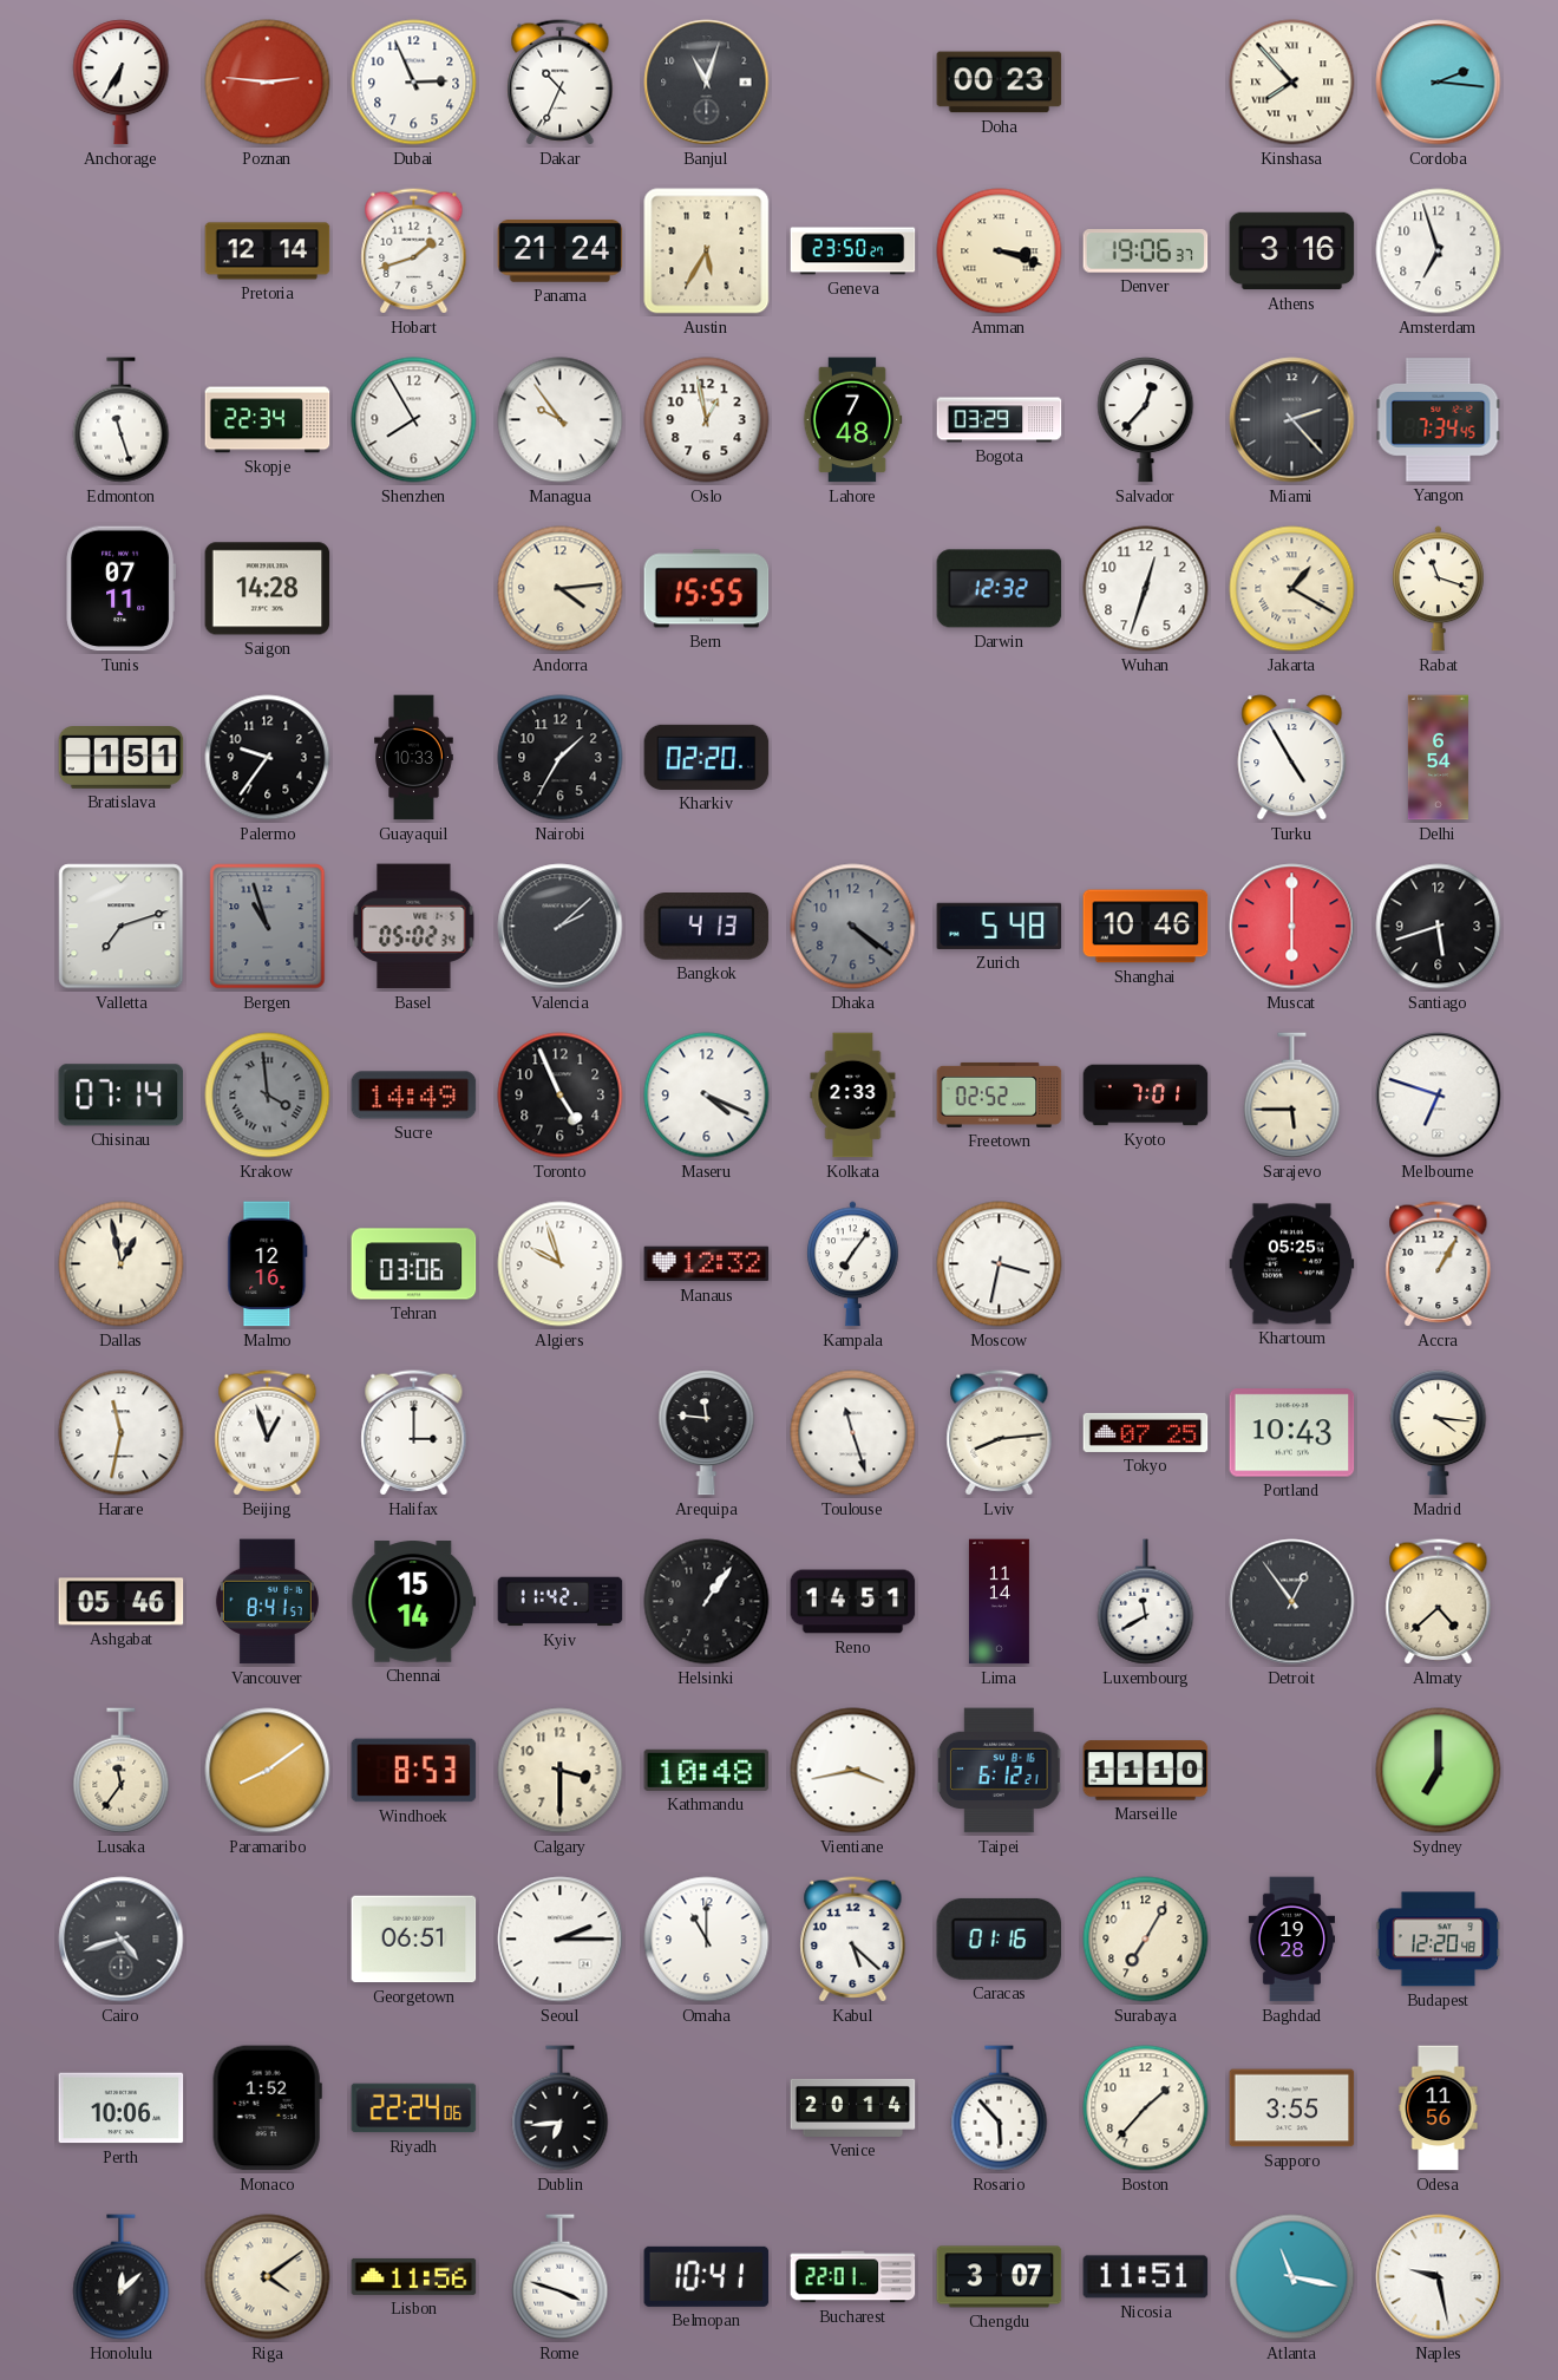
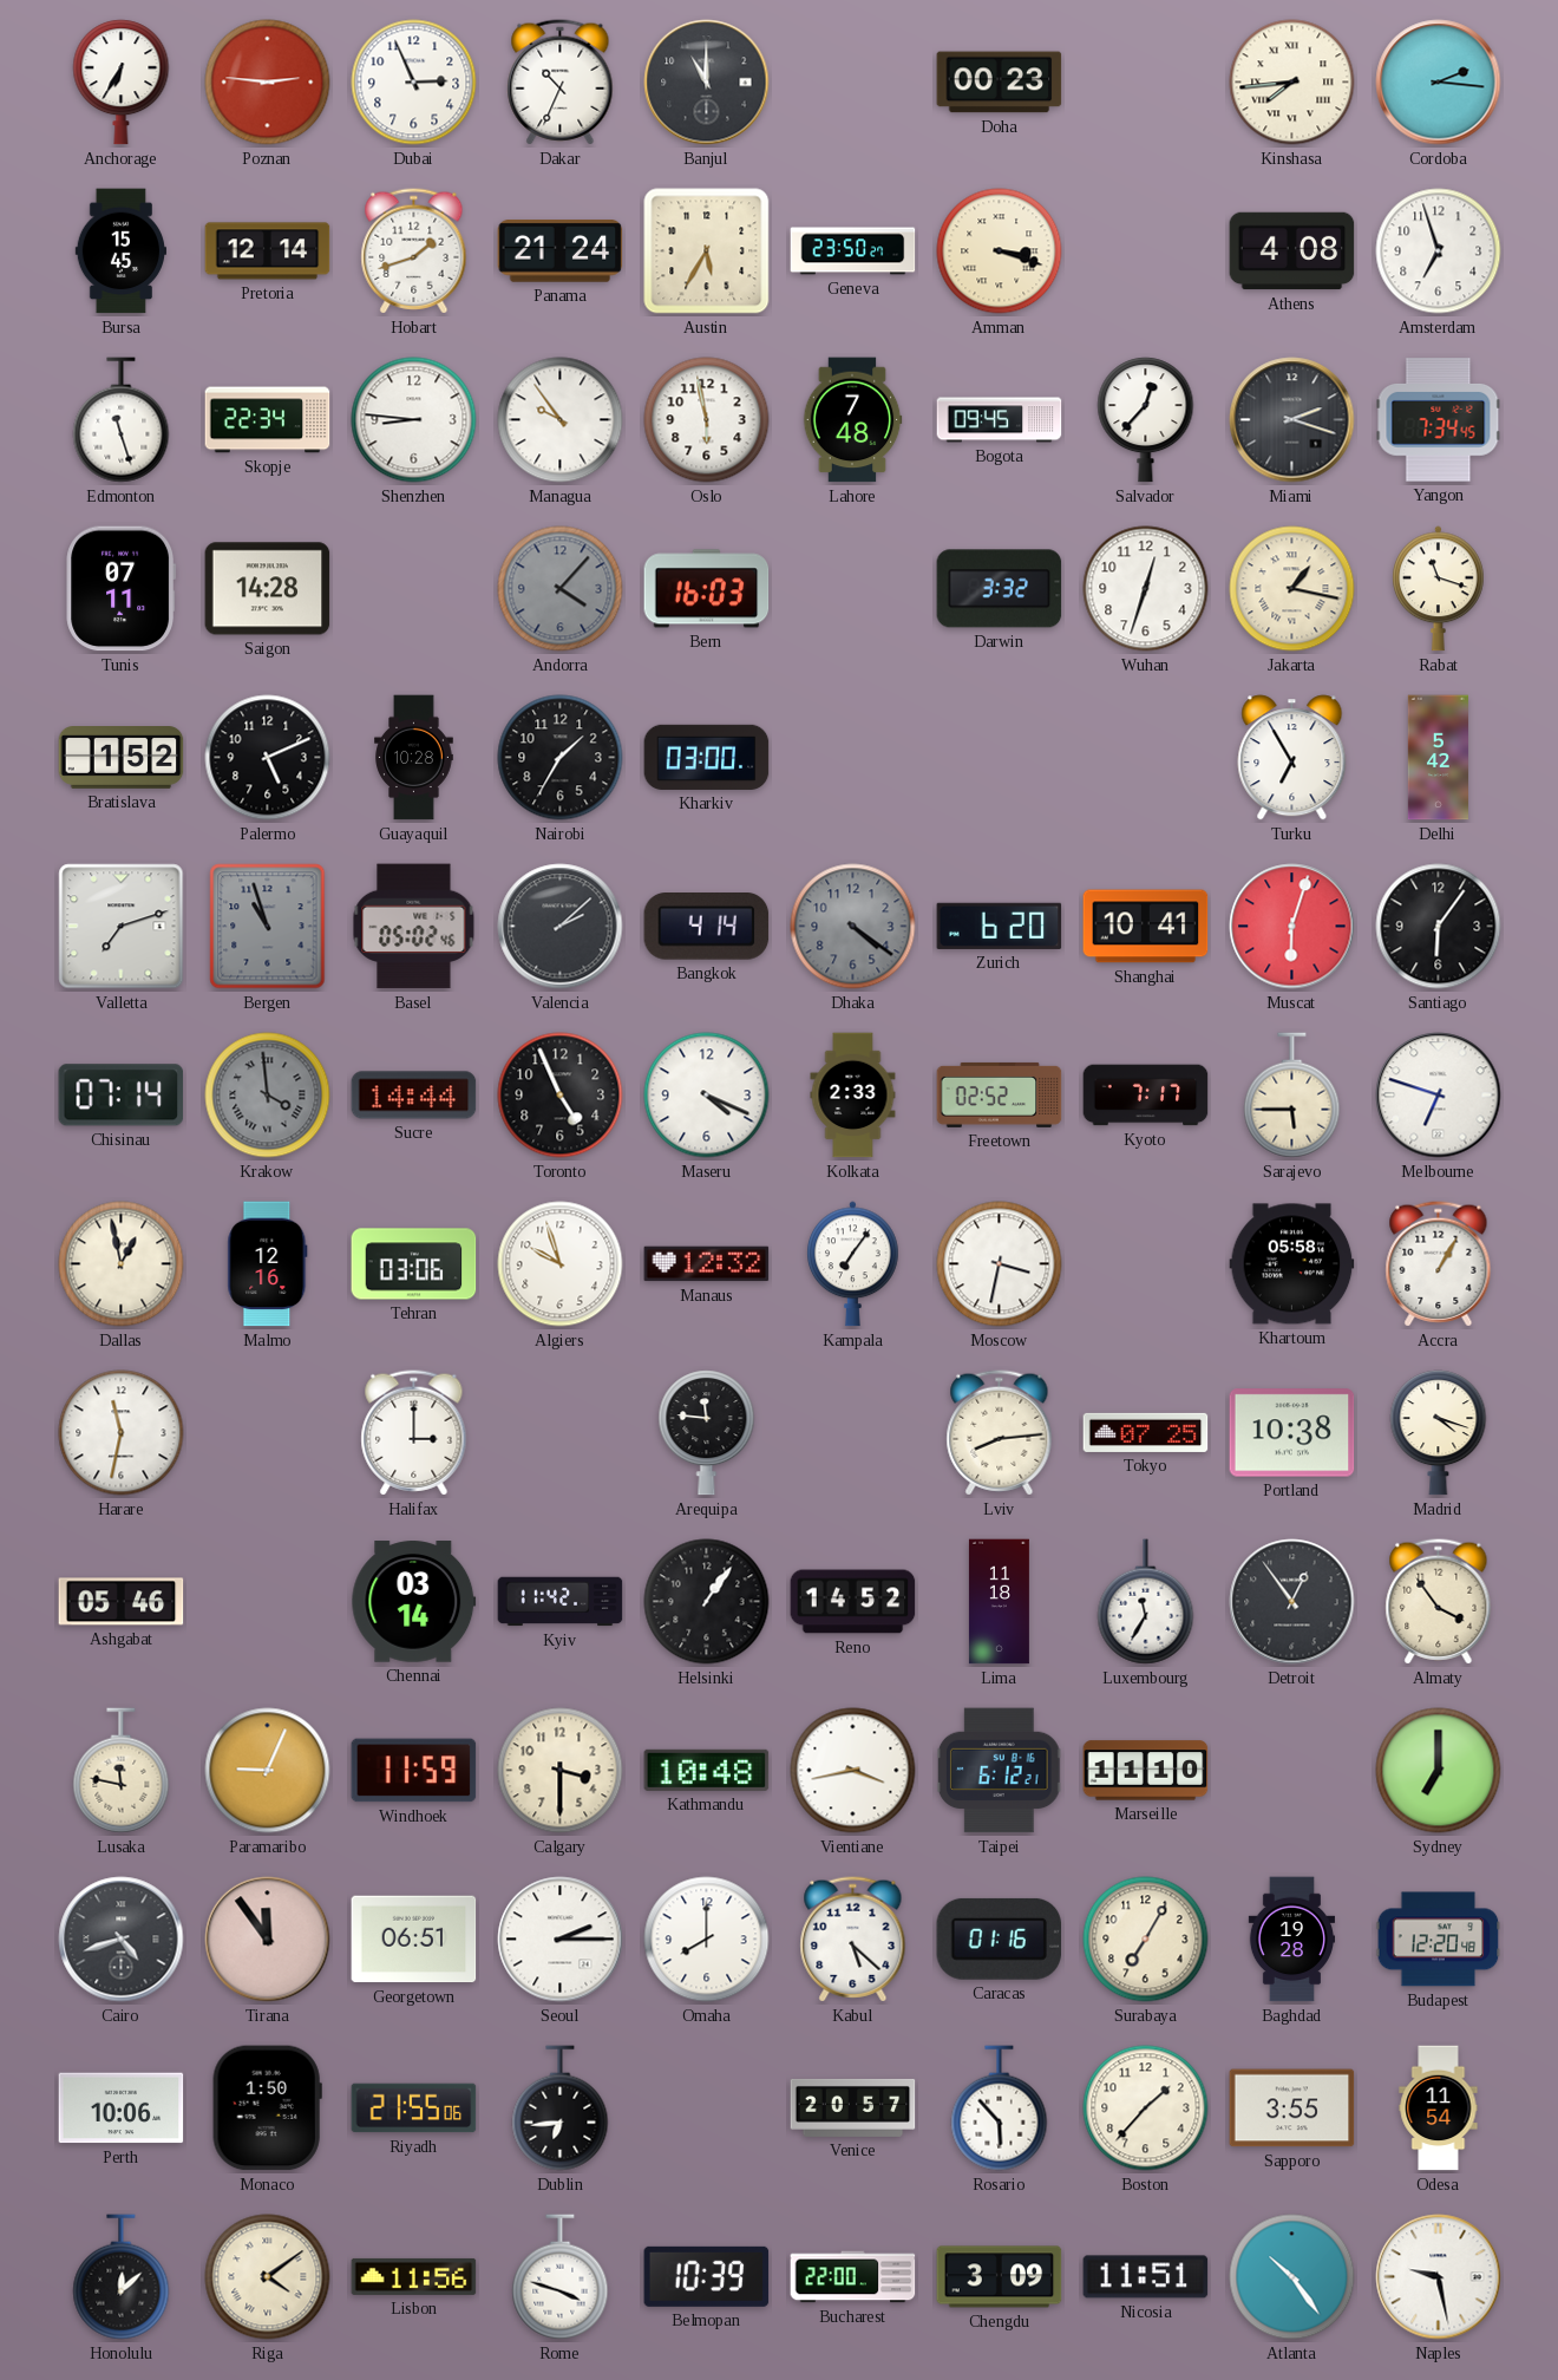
Banjul: 11:03 -> 11:00
Kinshasa: 7:53 -> 7:44
Bursa: none -> 15:45
Denver: 19:06 -> none
Athens: 3:16 -> 4:08
Shenzhen: 7:55 -> 8:46
Oslo: 12:58 -> 5:58
Bogota: 03:29 -> 09:45
Miami: 2:23 -> 2:18
Andorra: 4:14 -> 4:07
Andorra dial: cream -> grey
Bern: 15:55 -> 16:03
Darwin: 12:32 -> 3:32
Jakarta: 1:20 -> 1:17
Bratislava: 1:51 -> 1:52
Palermo: 9:36 -> 5:11
Guayaquil: 10:33 -> 10:28
Kharkiv: 02:20 -> 03:00
Turku: 4:55 -> 6:55
Delhi: 6:54 -> 5:42
Basel: 05:02:34 -> 05:02:46
Bangkok: 4:13 -> 4:14
Zurich: 5:48 -> 6:20
Shanghai: 10:46 -> 10:41
Muscat: 6:00 -> 6:03
Santiago: 5:42 -> 6:06
Sucre: 14:49 -> 14:44
Kyoto: 7:01 -> 7:17
Khartoum: 05:25 -> 05:58
Beijing: 12:57 -> none
Toulouse: 11:27 -> none
Portland: 10:43 -> 10:38
Madrid: 4:16 -> 4:18
Vancouver: 8:41 -> none
Chennai: 15:14 -> 03:14
Reno: 14:51 -> 14:52
Lima: 11:14 -> 11:18
Luxembourg: 11:40 -> 11:35
Almaty: 4:38 -> 3:54
Lusaka: 11:36 -> 11:47
Paramaribo: 8:09 -> 9:04
Windhoek: 8:53 -> 11:59
Tirana: none -> 11:54
Omaha: 11:00 -> 8:00
Monaco: 1:52 -> 1:50
Riyadh: 22:24 -> 21:55
Venice: 20:14 -> 20:57
Odesa: 11:56 -> 11:54
Belmopan: 10:41 -> 10:39
Bucharest: 22:01 -> 22:00
Chengdu: 3:07 -> 3:09
Atlanta: 11:17 -> 10:24
